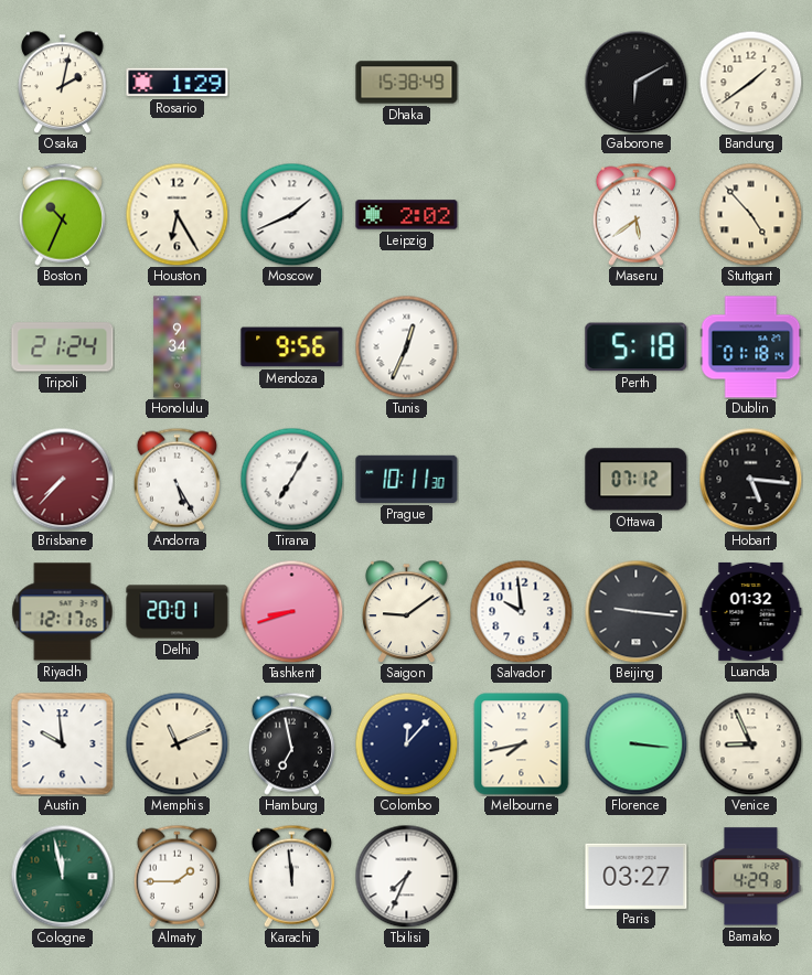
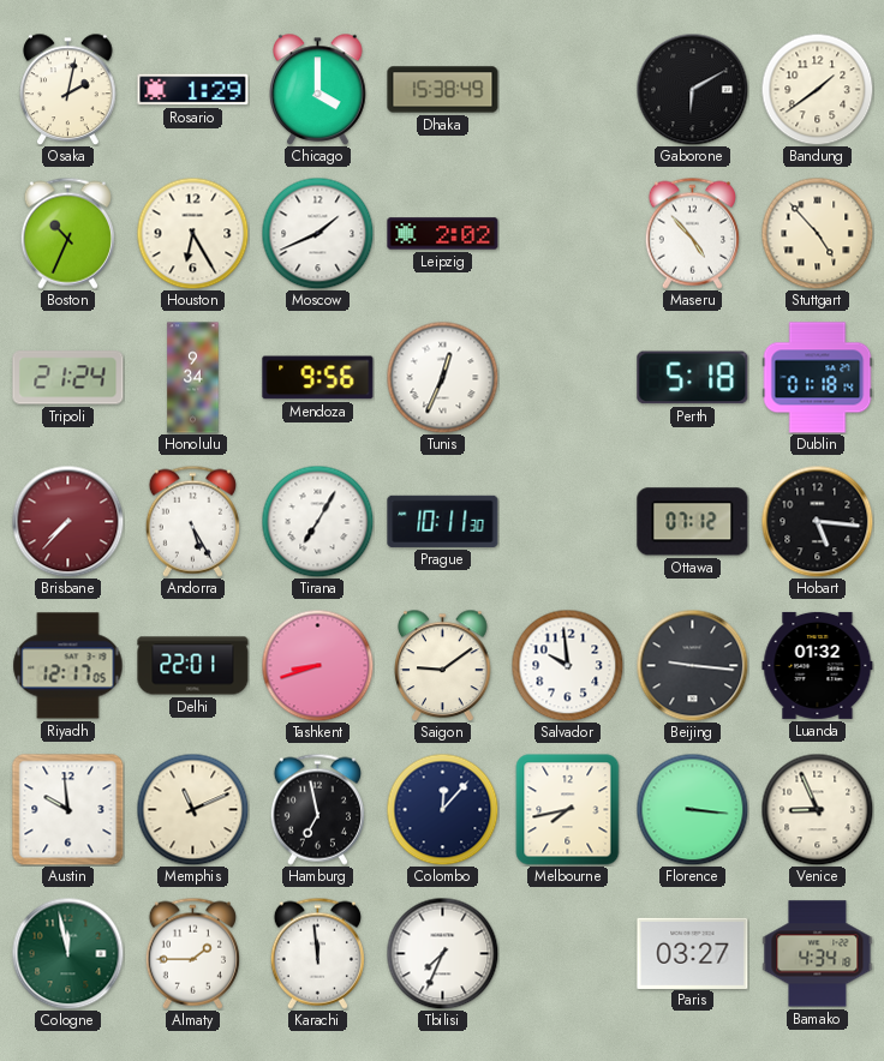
Chicago: none -> 4:00
Maseru: 5:39 -> 4:53
Delhi: 20:01 -> 22:01
Bamako: 4:29 -> 4:34
